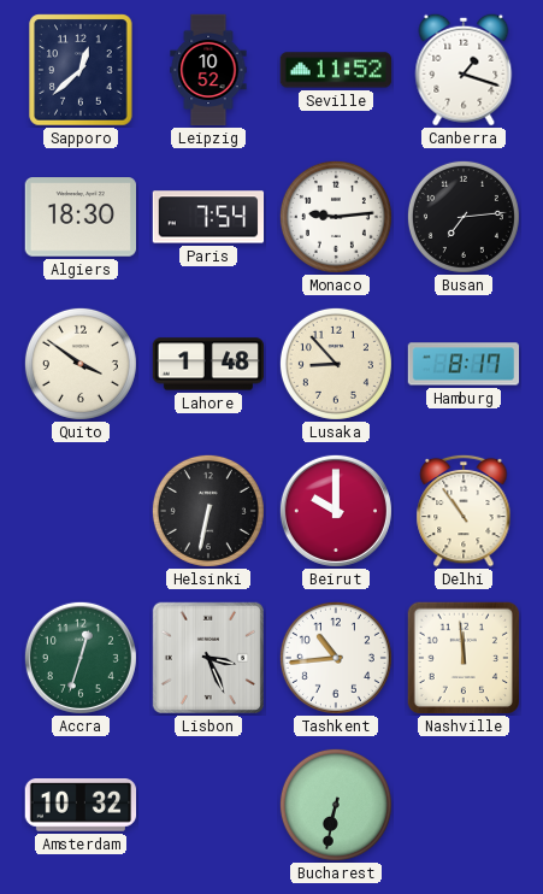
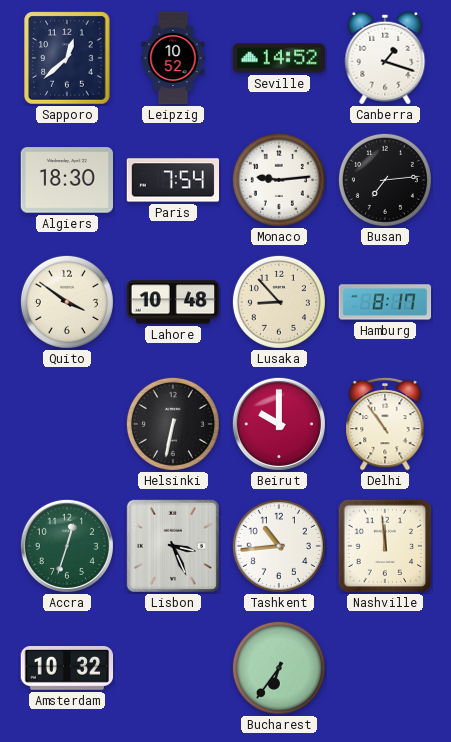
Seville: 11:52 -> 14:52
Lahore: 1:48 -> 10:48
Bucharest: 6:32 -> 6:36
